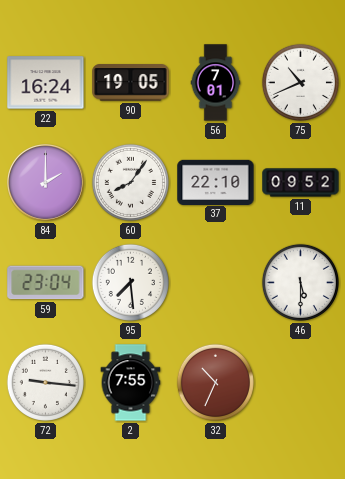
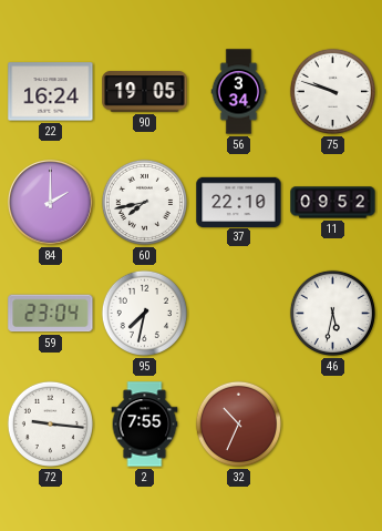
56: 7:01 -> 3:34
75: 10:41 -> 9:48
60: 8:06 -> 7:43
95: 7:29 -> 7:32
46: 5:30 -> 5:32
